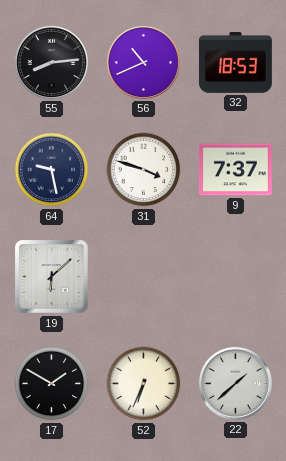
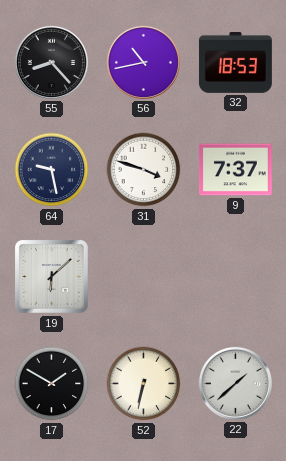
55: 8:14 -> 8:23
56: 10:41 -> 10:43
52: 6:34 -> 6:32
